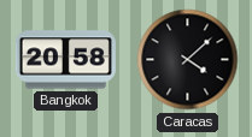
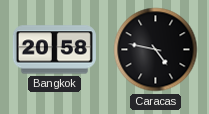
Caracas: 4:08 -> 4:47
